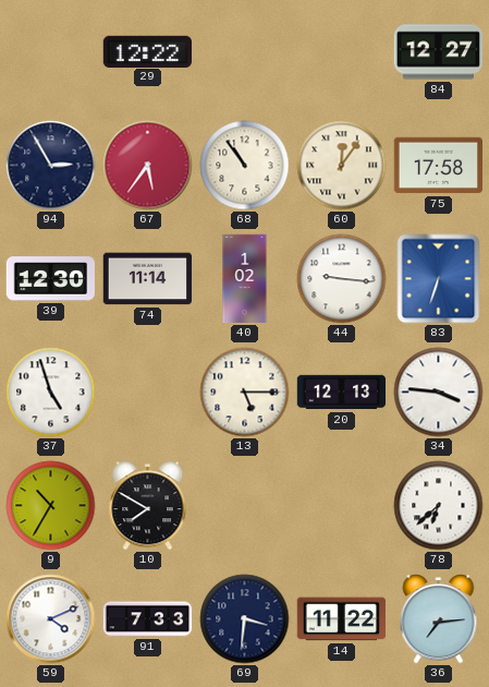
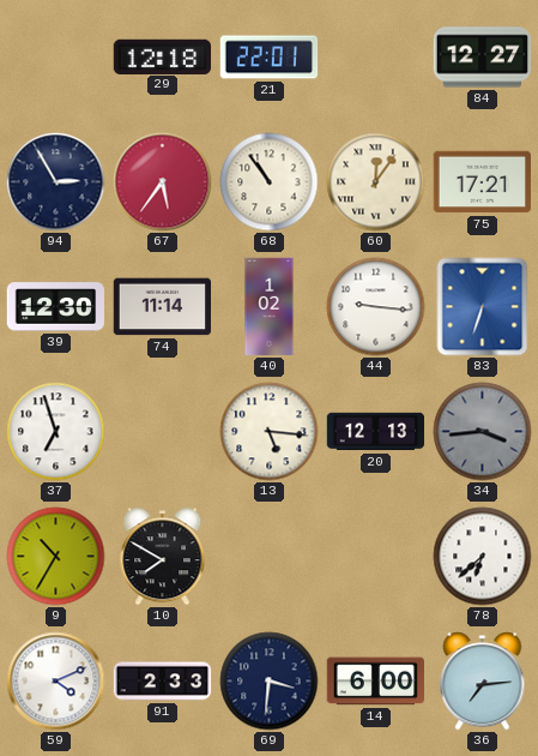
29: 12:22 -> 12:18
21: none -> 22:01
75: 17:58 -> 17:21
37: 4:57 -> 6:57
13: 5:15 -> 5:16
34: 3:46 -> 3:44
34 dial: white -> grey
91: 7:33 -> 2:33
14: 11:22 -> 6:00
